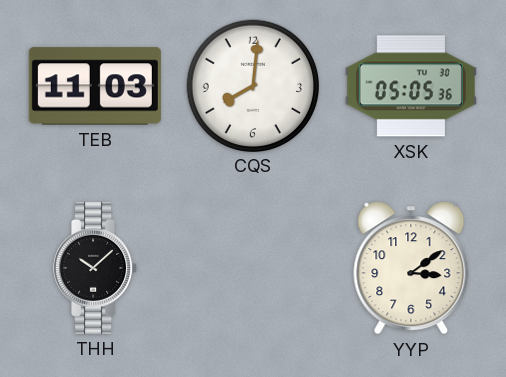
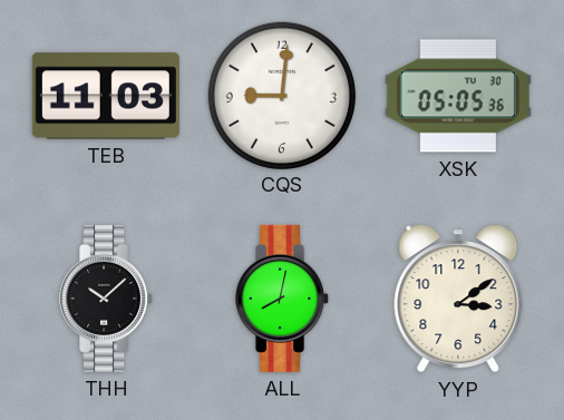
CQS: 8:01 -> 9:01
ALL: none -> 8:02
